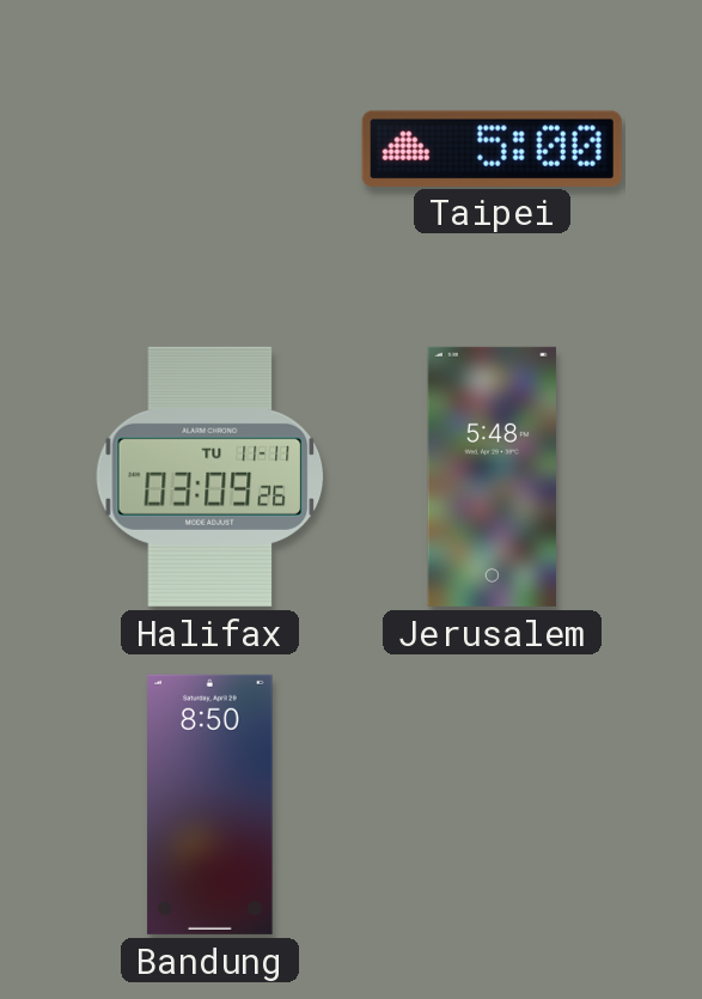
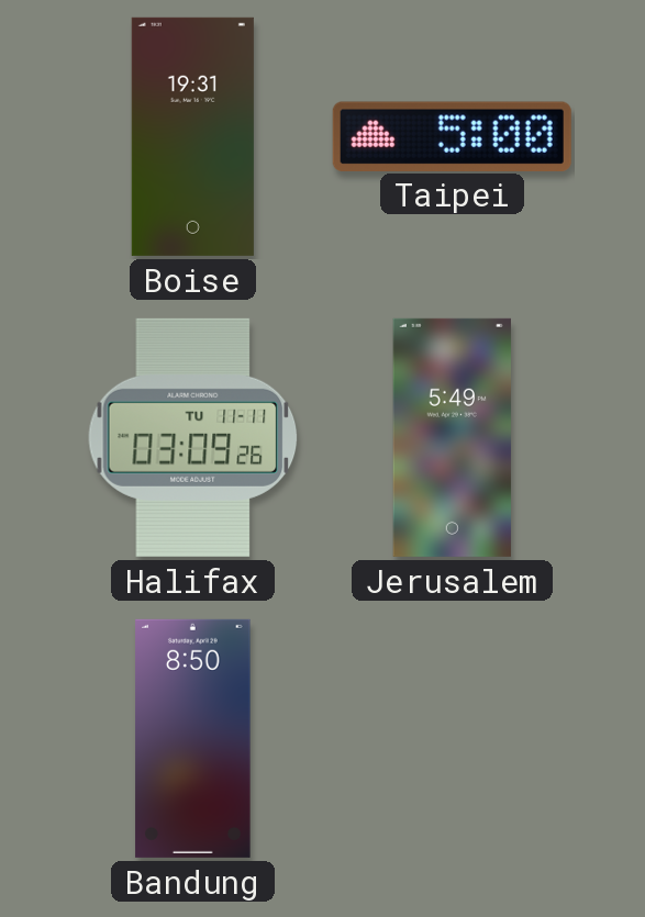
Boise: none -> 19:31
Jerusalem: 5:48 -> 5:49
